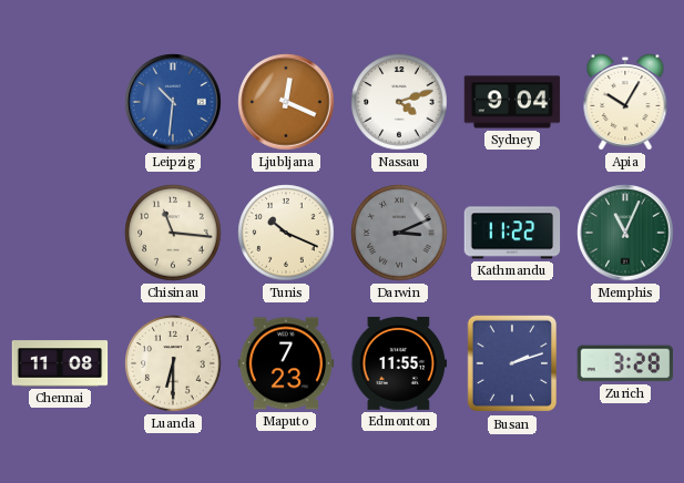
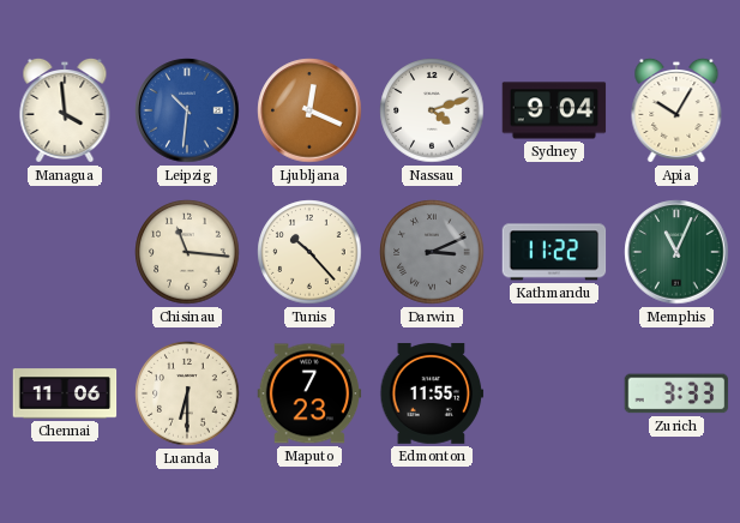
Managua: none -> 3:59
Tunis: 10:19 -> 10:23
Chennai: 11:08 -> 11:06
Busan: 2:12 -> none
Zurich: 3:28 -> 3:33
